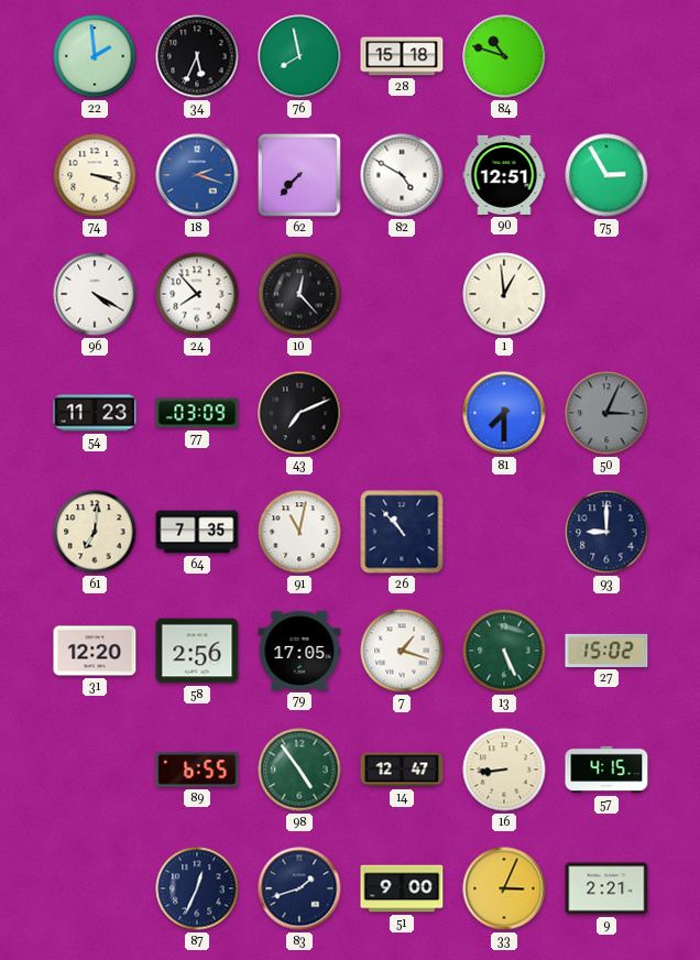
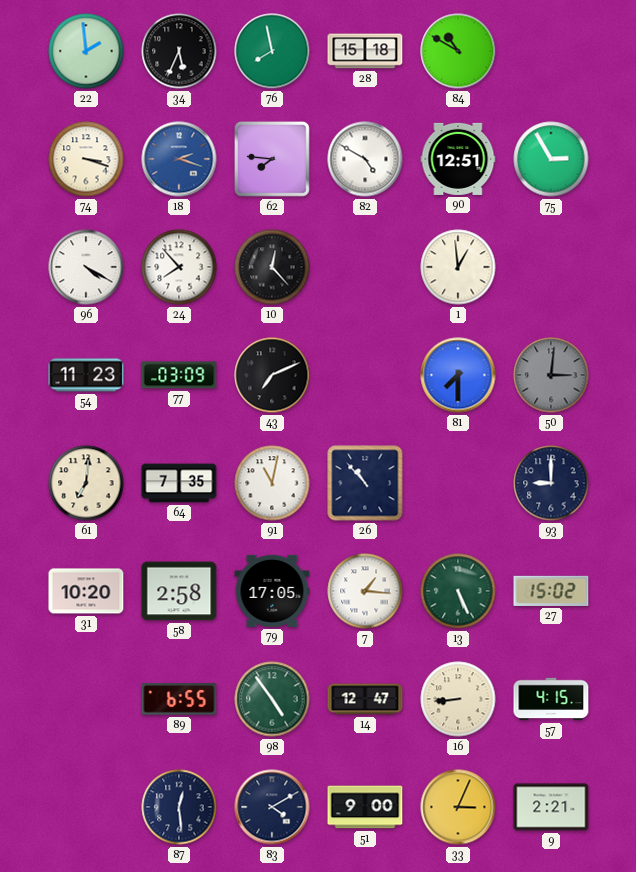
84: 10:48 -> 10:50
62: 7:37 -> 7:46
50: 3:04 -> 3:01
31: 12:20 -> 10:20
58: 2:56 -> 2:58
7: 1:18 -> 1:16
87: 12:34 -> 12:29
83: 1:42 -> 4:10
